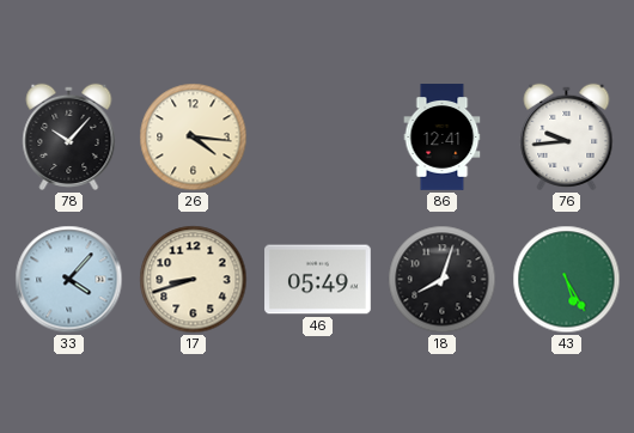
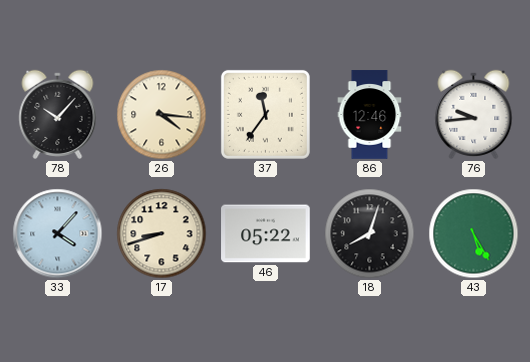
37: none -> 11:36
86: 12:41 -> 12:46
46: 05:49 -> 05:22
